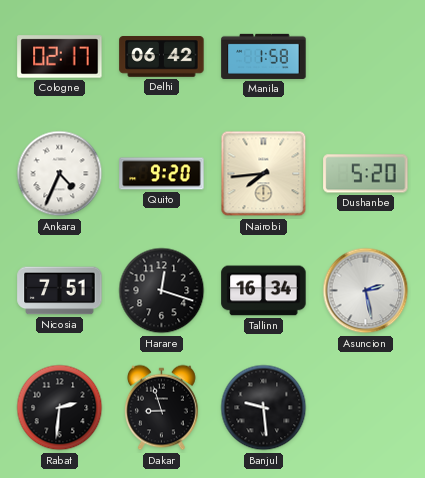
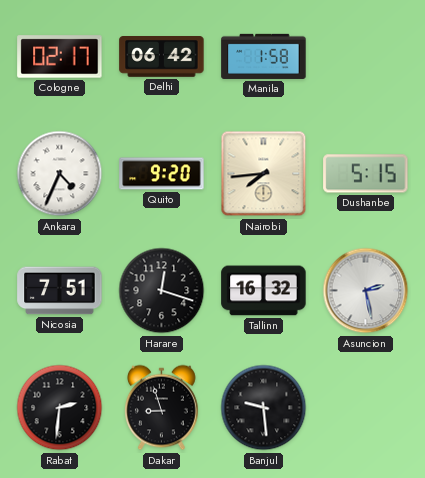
Dushanbe: 5:20 -> 5:15
Tallinn: 16:34 -> 16:32
